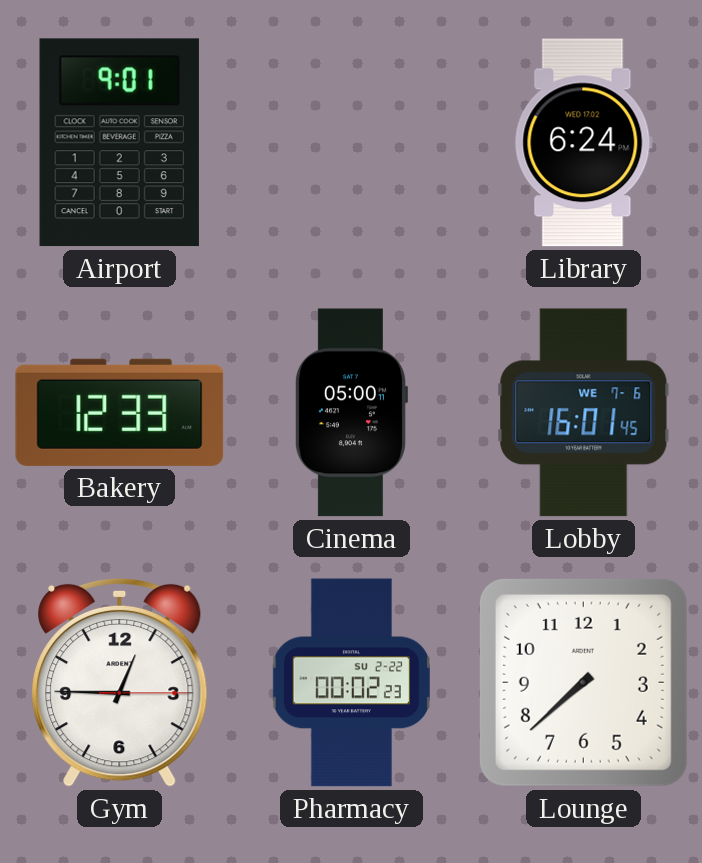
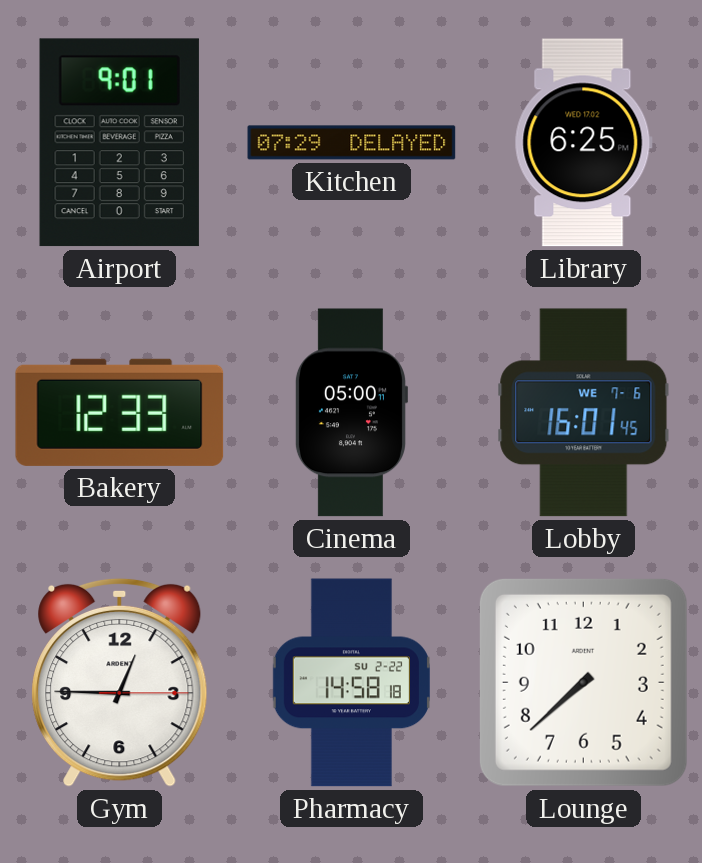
Kitchen: none -> 07:29
Library: 6:24 -> 6:25
Pharmacy: 00:02 -> 14:58
